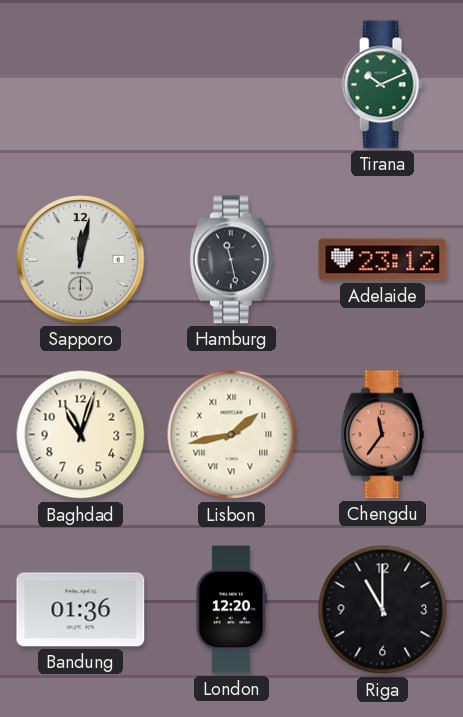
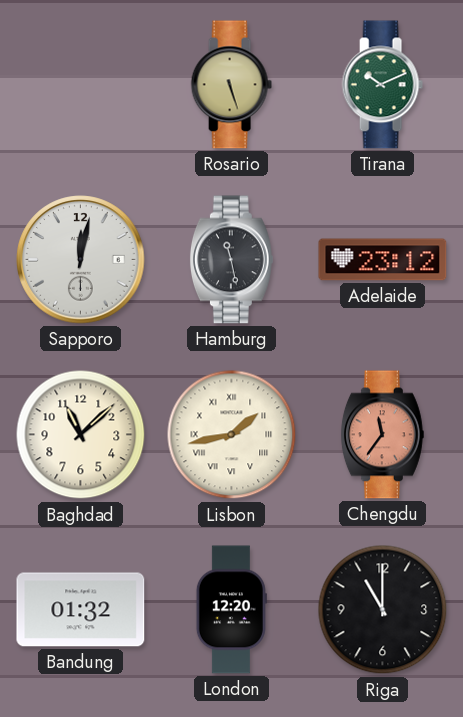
Rosario: none -> 5:27
Baghdad: 11:03 -> 11:08
Bandung: 01:36 -> 01:32
